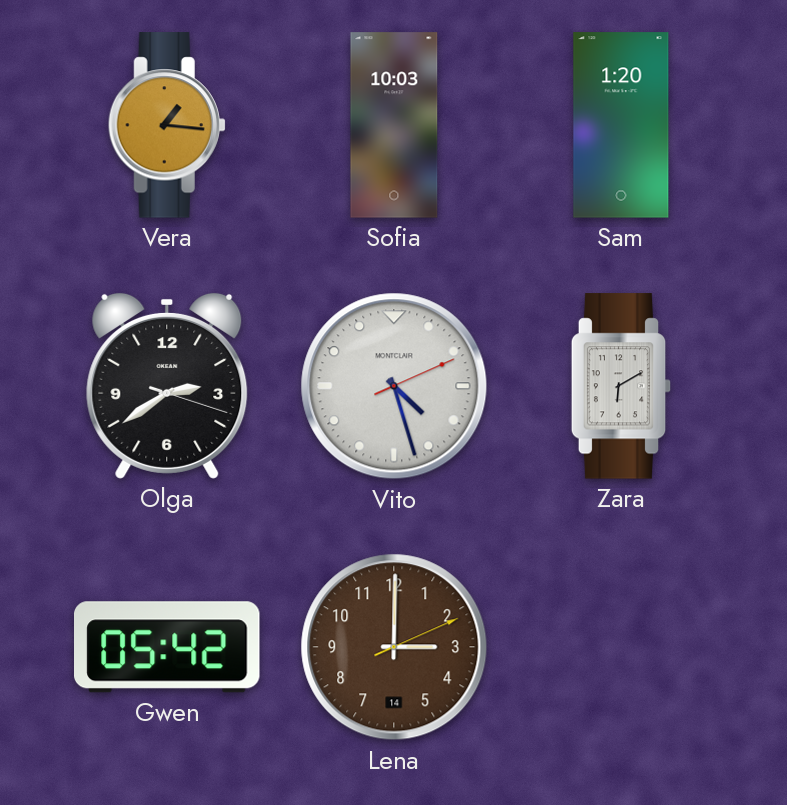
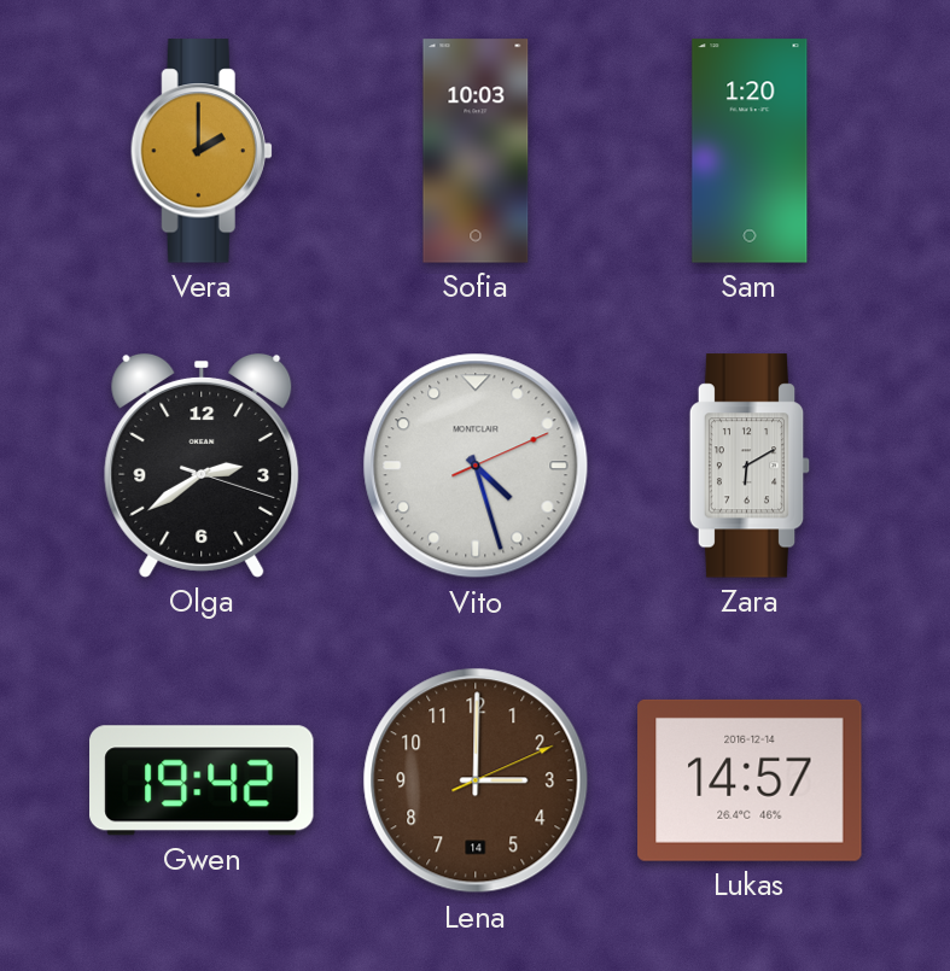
Vera: 1:16 -> 2:00
Gwen: 05:42 -> 19:42
Lukas: none -> 14:57
